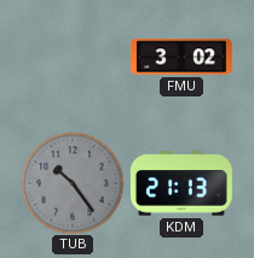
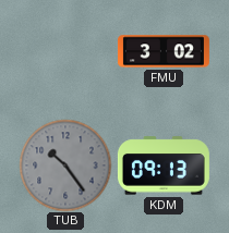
KDM: 21:13 -> 09:13
